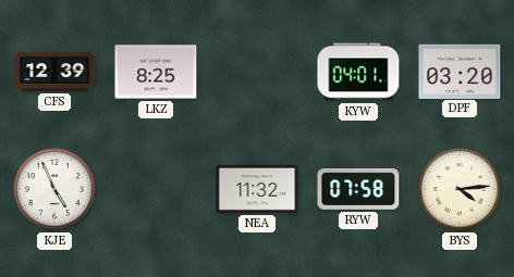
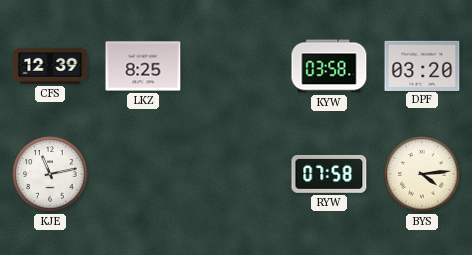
KYW: 04:01 -> 03:58
KJE: 4:56 -> 11:13
NEA: 11:32 -> none
